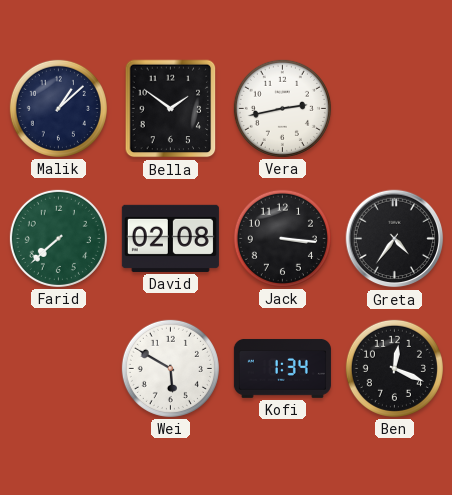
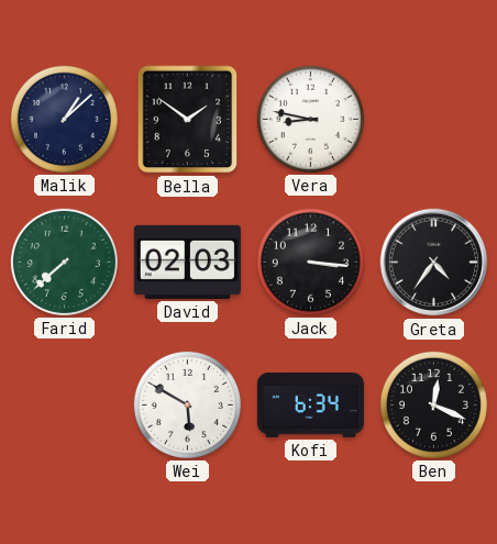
Vera: 2:43 -> 8:47
David: 02:08 -> 02:03
Kofi: 1:34 -> 6:34
